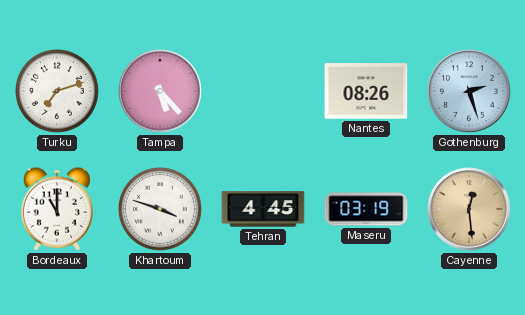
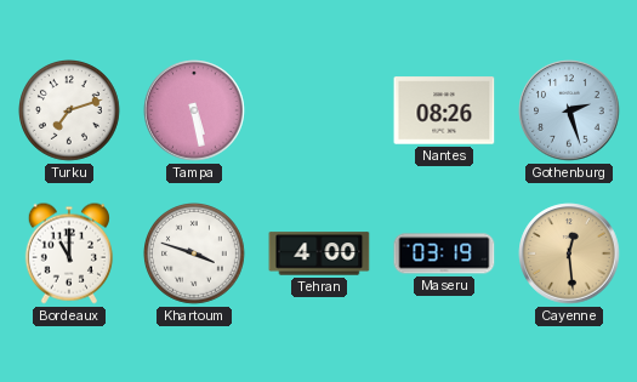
Tampa: 5:23 -> 5:28
Tehran: 4:45 -> 4:00
